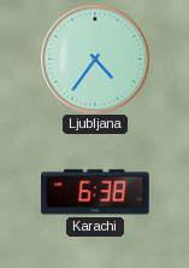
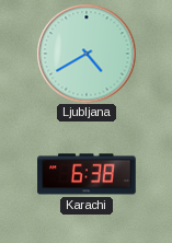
Ljubljana: 4:36 -> 4:40
